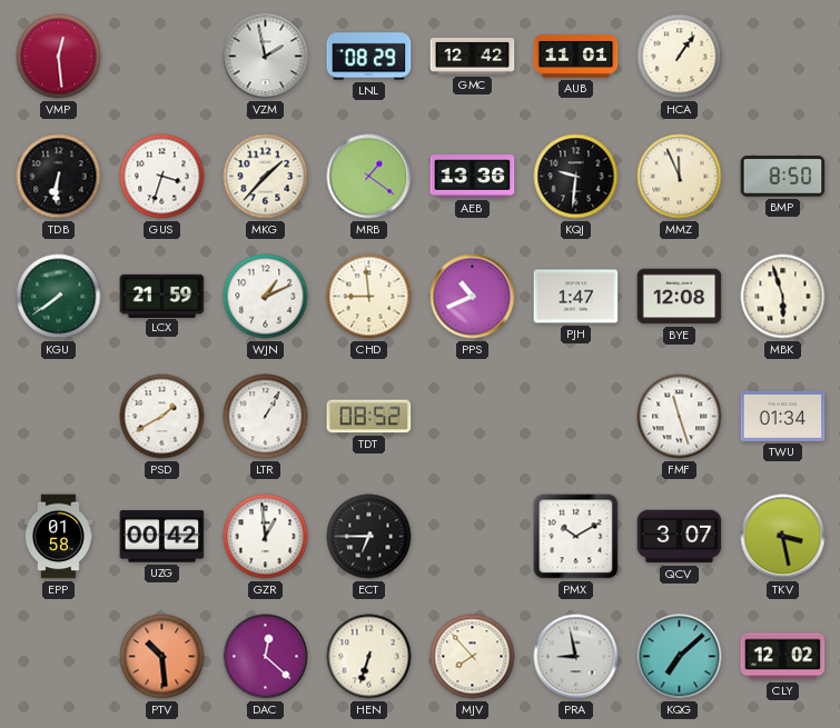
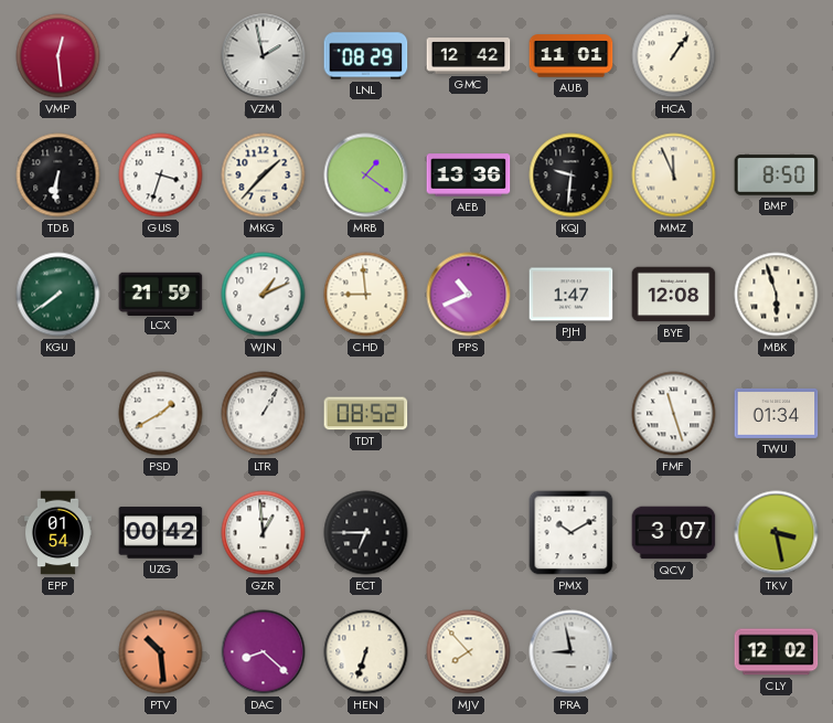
EPP: 01:58 -> 01:54
DAC: 12:22 -> 8:22
KQG: 7:08 -> none
